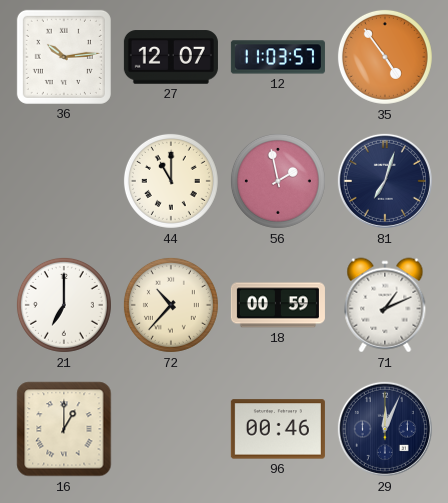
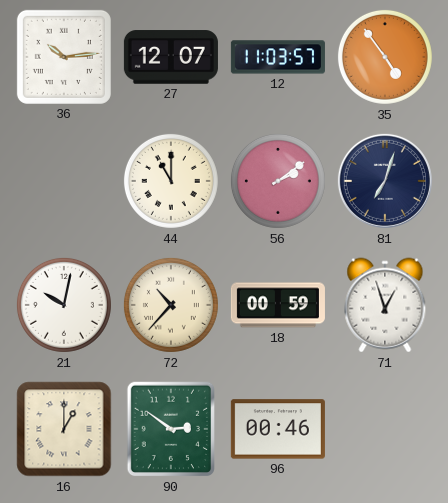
56: 1:58 -> 2:09
21: 7:00 -> 10:02
71: 1:11 -> 12:57
90: none -> 2:51
29: 12:04 -> none
